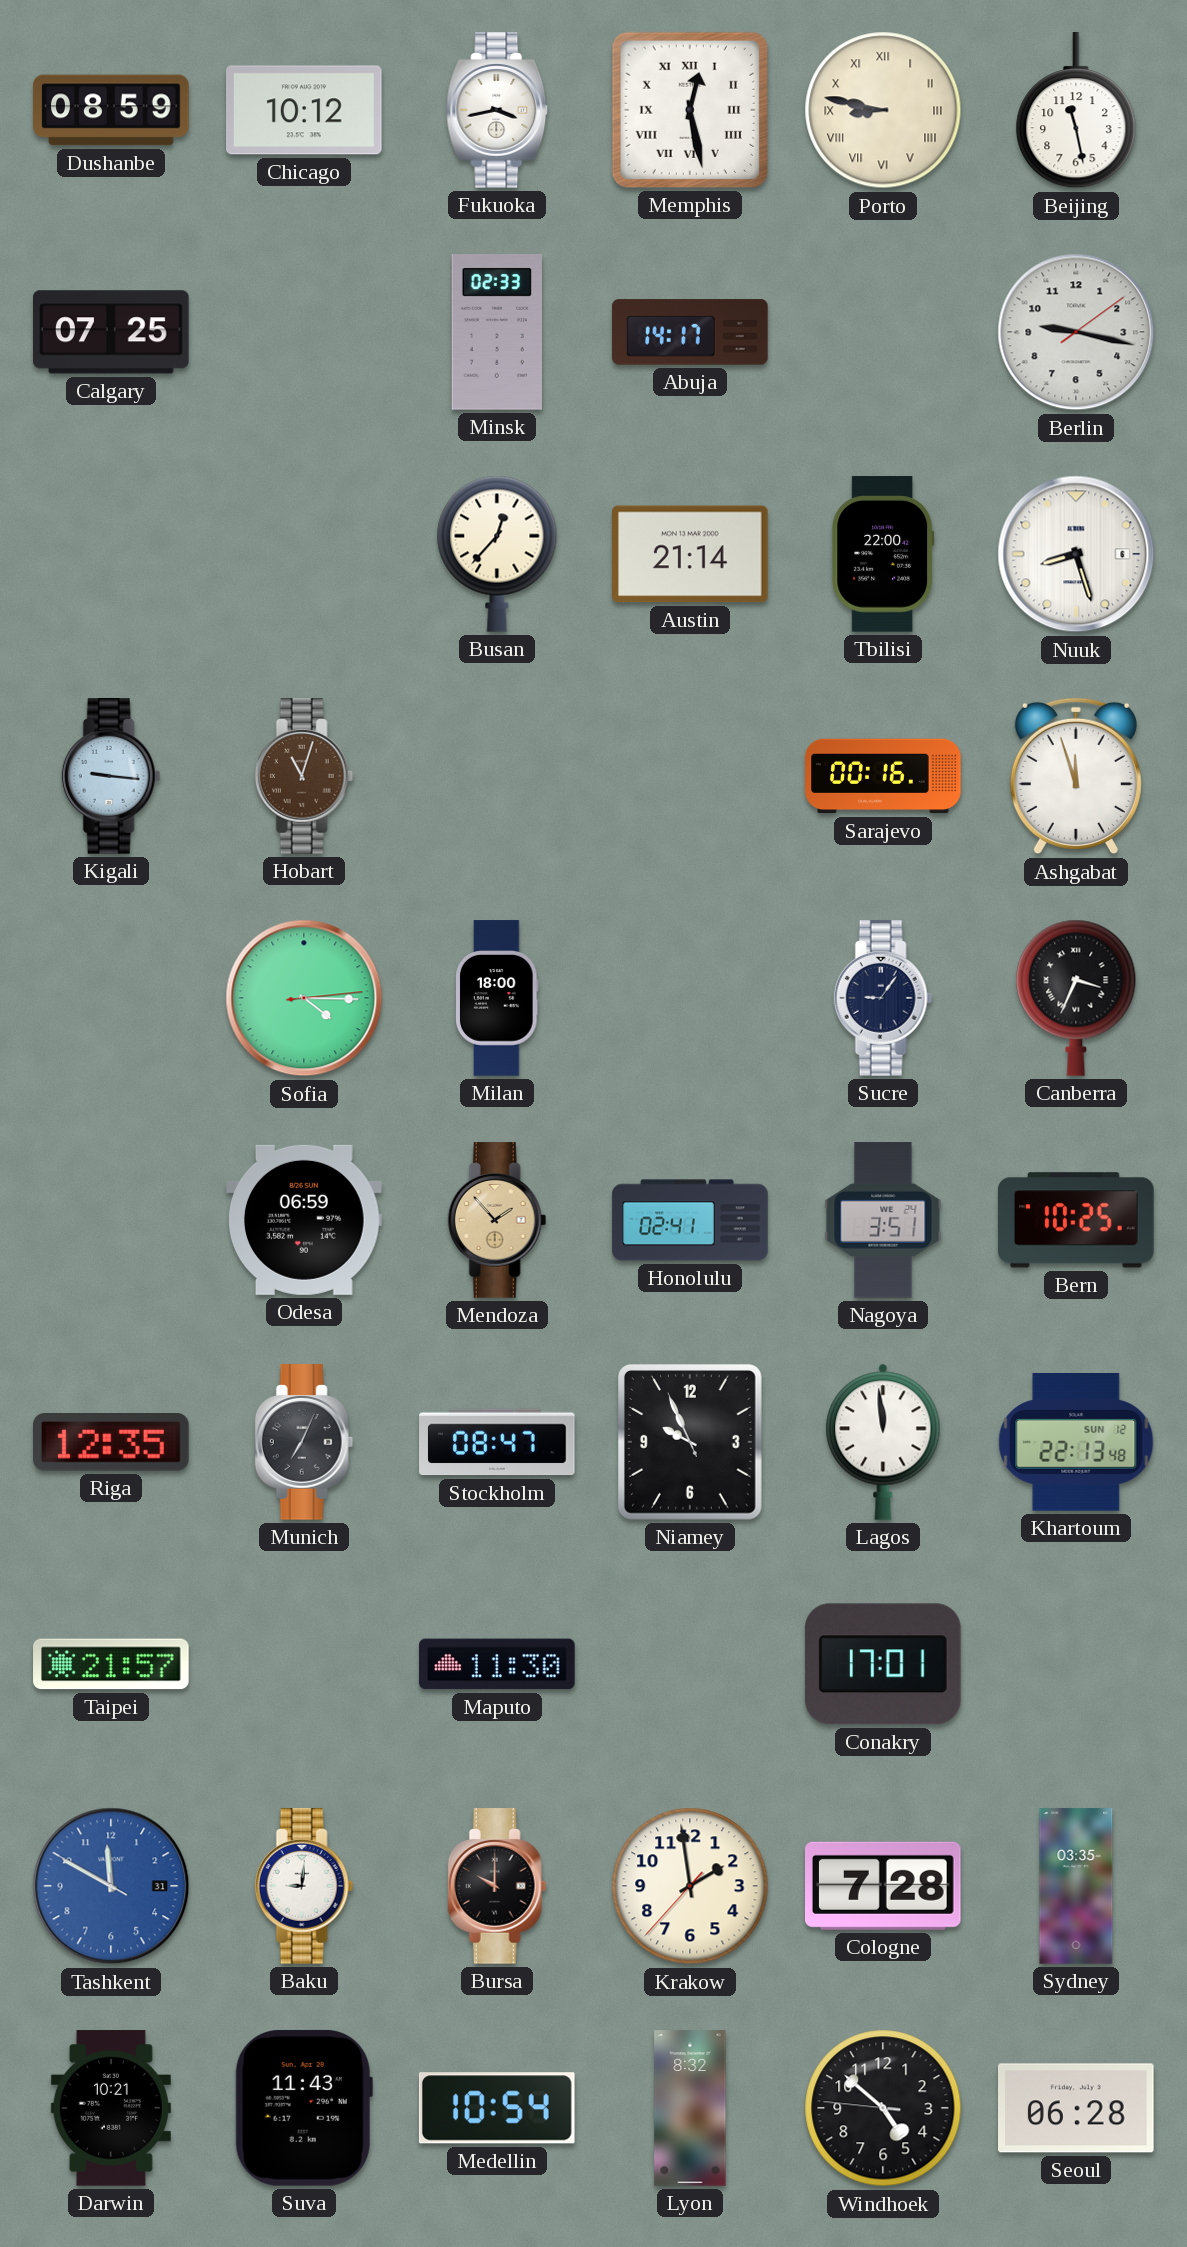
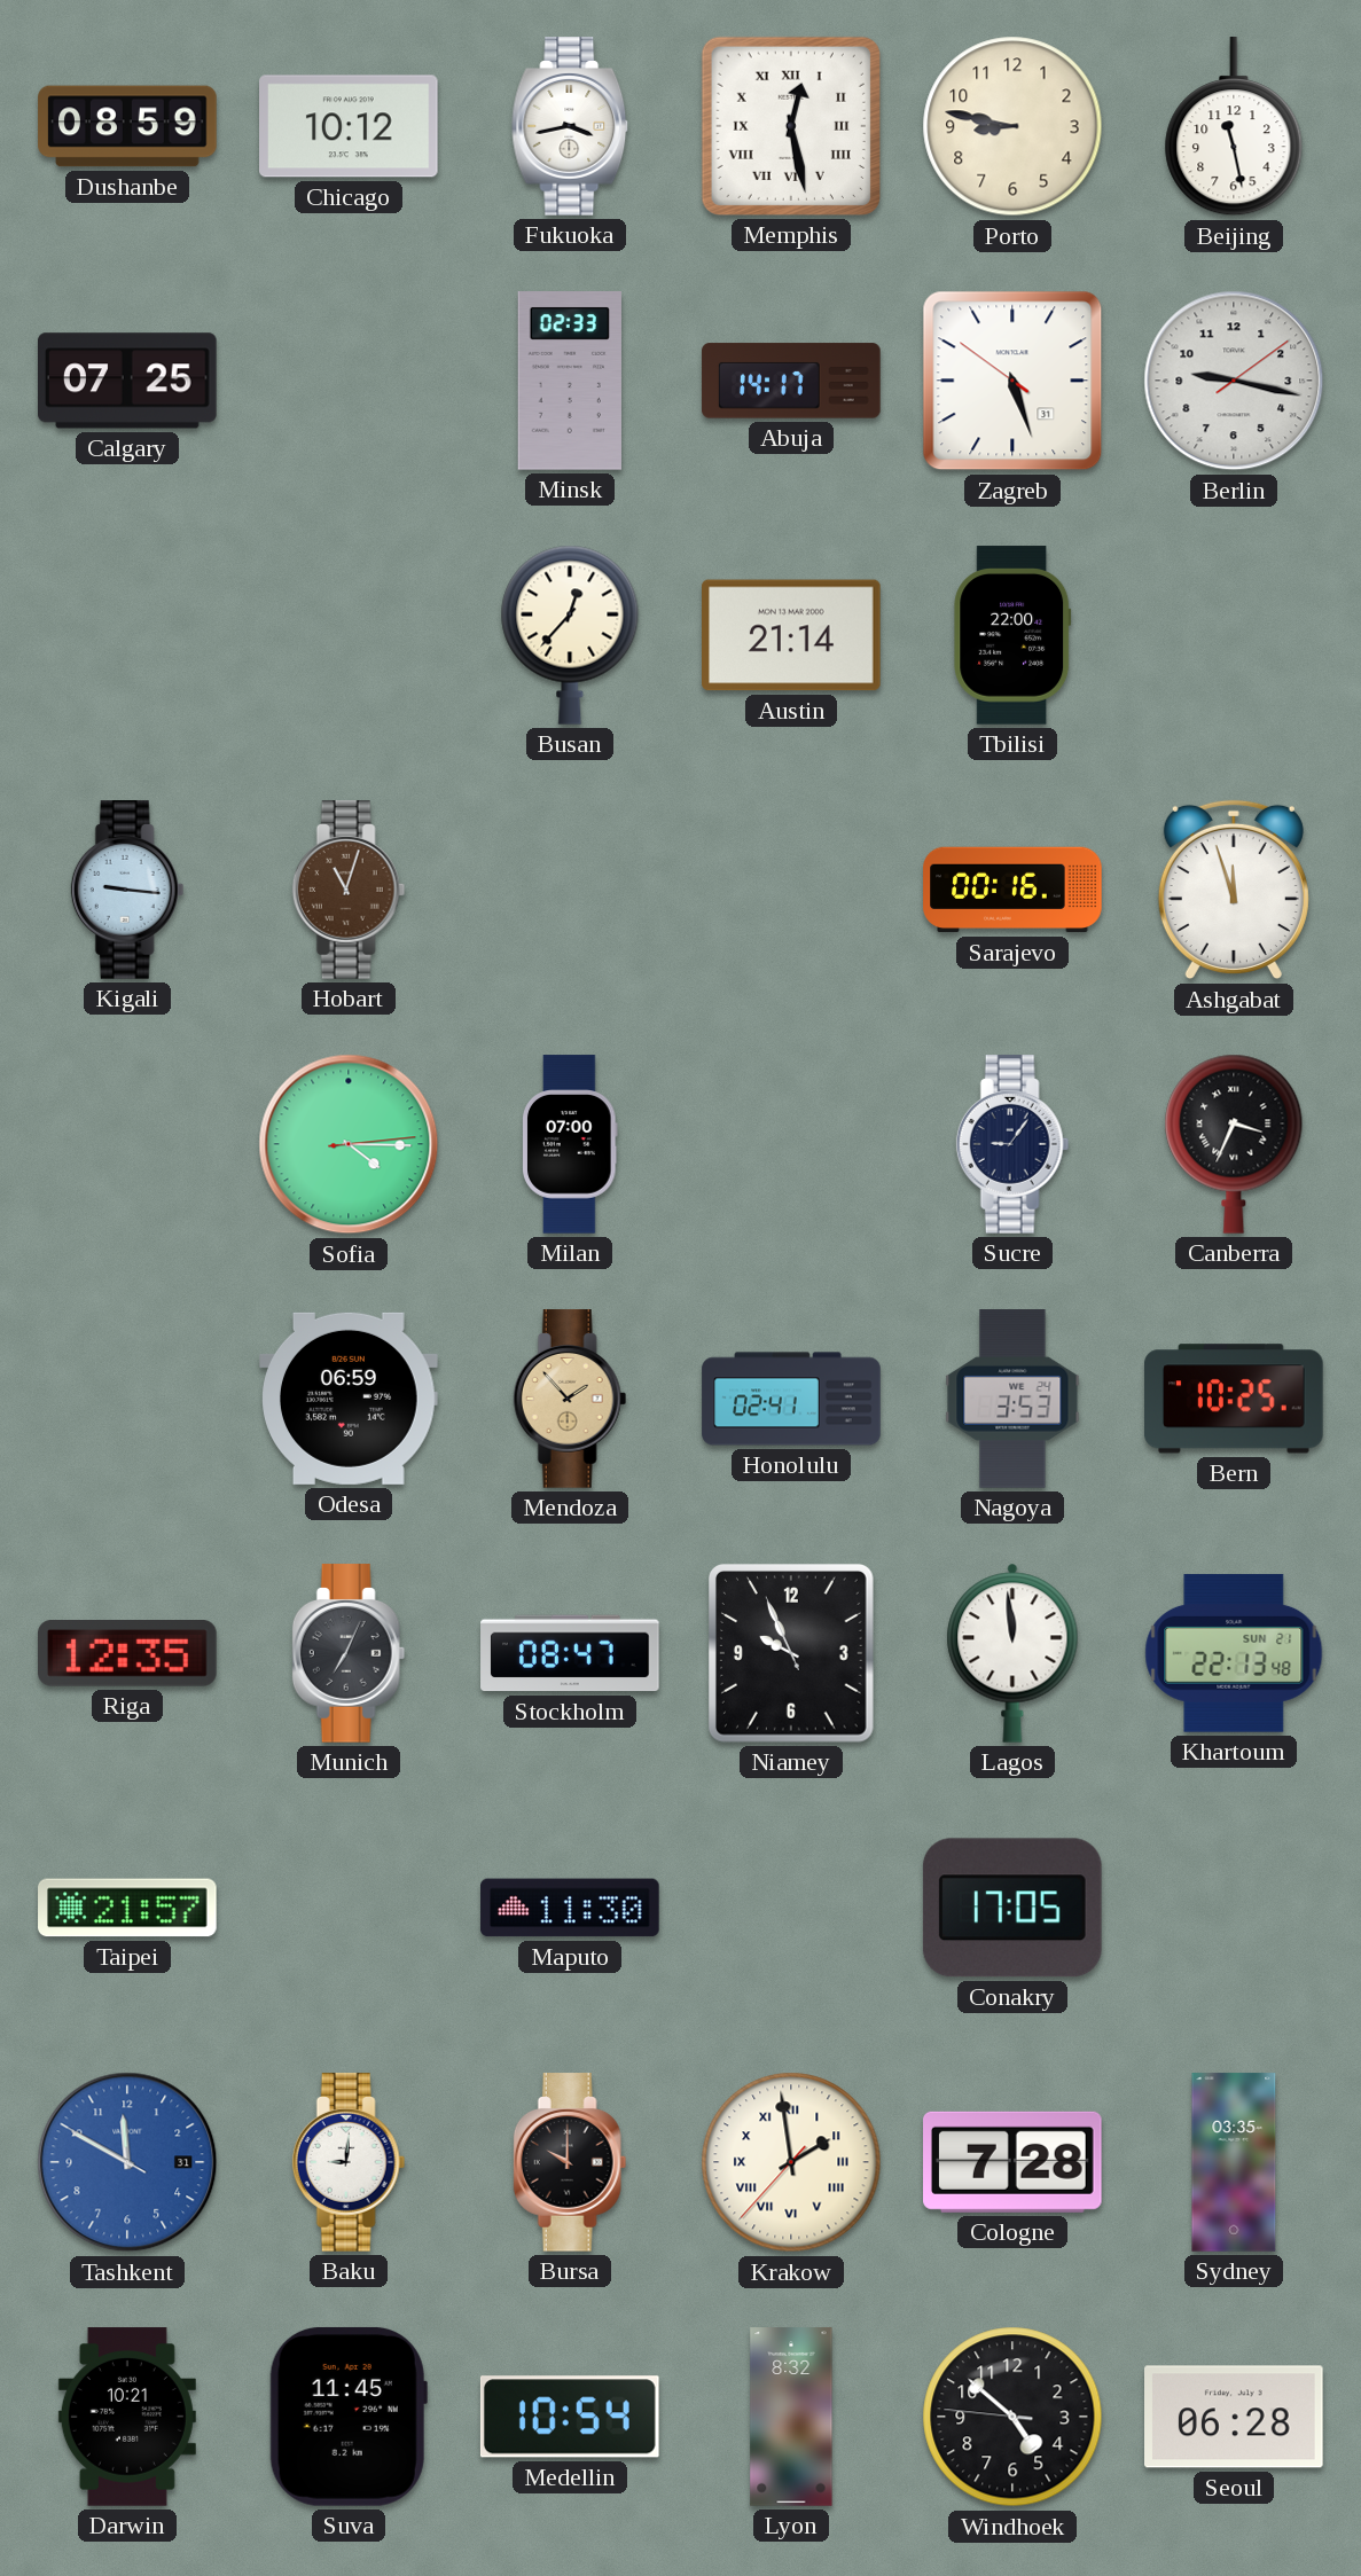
Porto numerals: Roman -> Arabic
Zagreb: none -> 5:26
Nuuk: 8:27 -> none
Milan: 18:00 -> 07:00
Nagoya: 3:51 -> 3:53
Khartoum date: SUN 12 -> SUN 21
Conakry: 17:01 -> 17:05
Krakow numerals: Arabic -> Roman
Suva: 11:43 -> 11:45
